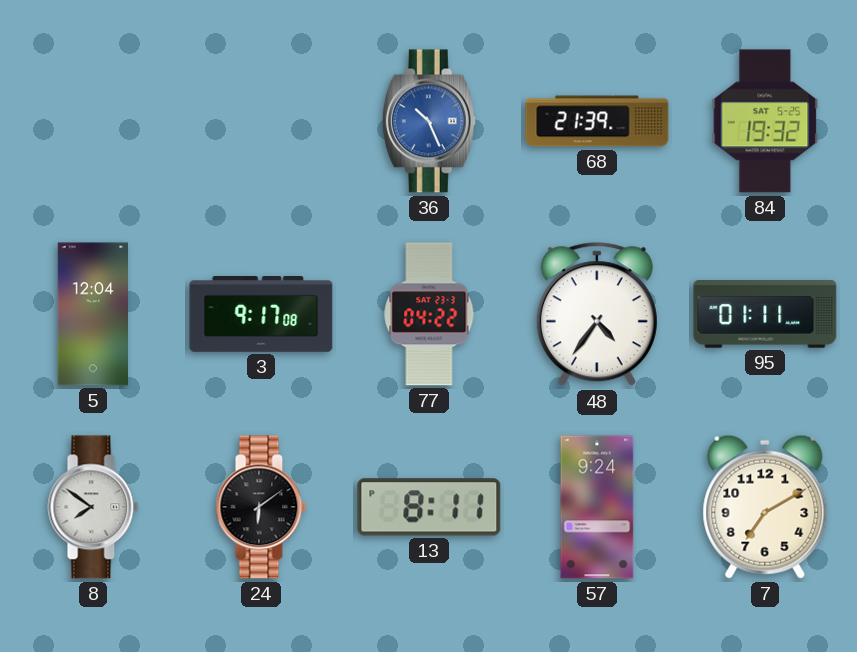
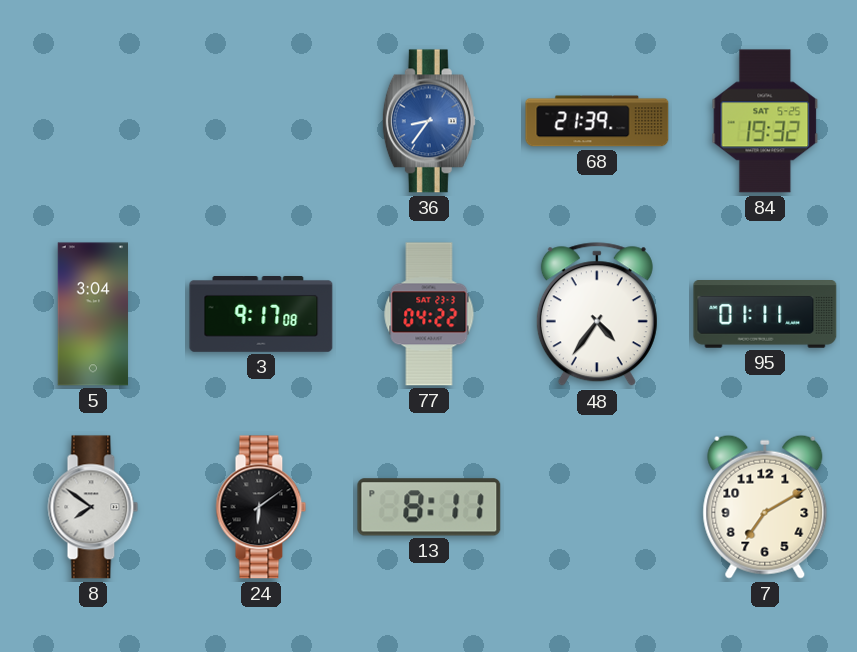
36: 10:26 -> 8:36
5: 12:04 -> 3:04
57: 9:24 -> none
